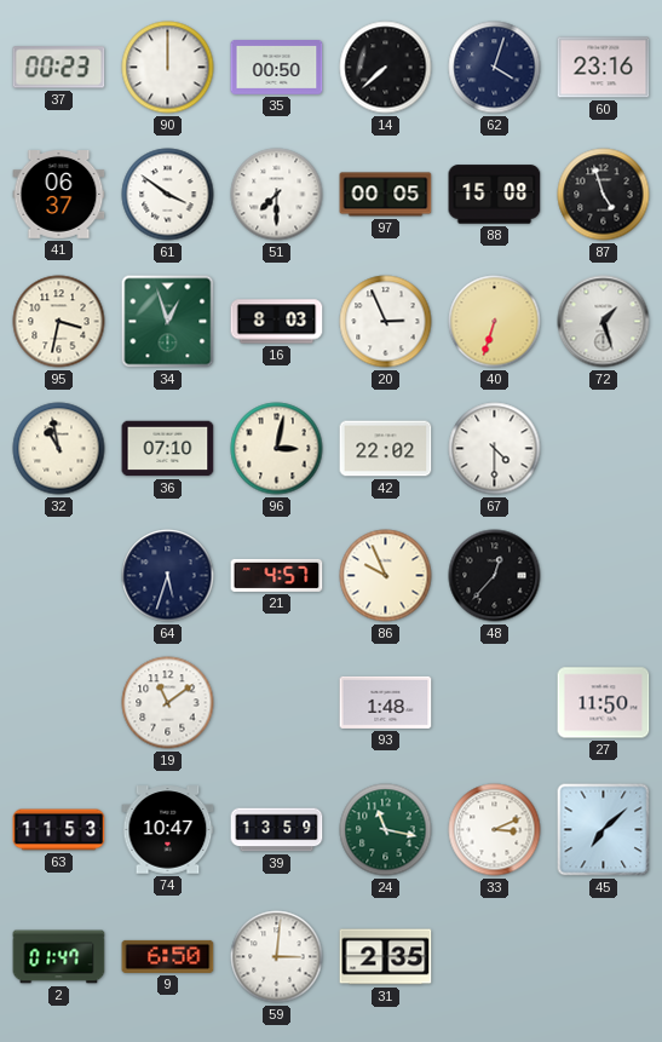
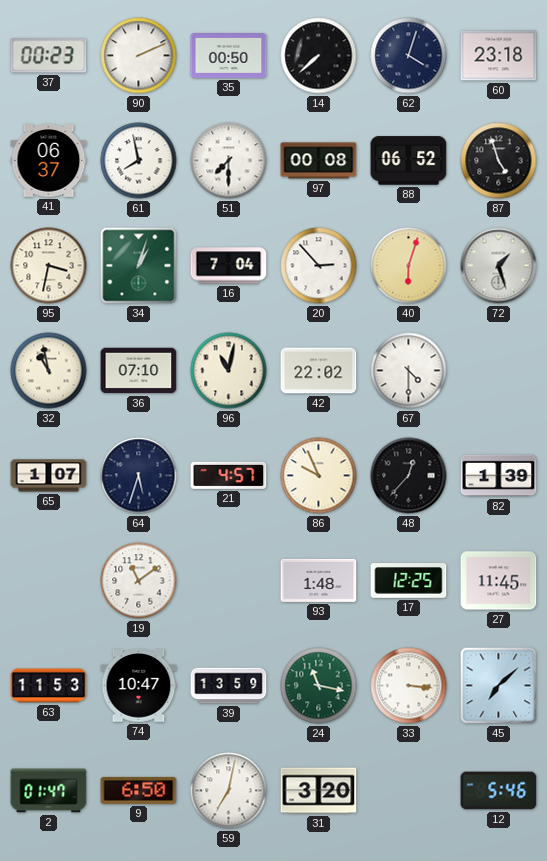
90: 12:00 -> 2:11
60: 23:16 -> 23:18
61: 3:51 -> 7:58
97: 00:05 -> 00:08
88: 15:08 -> 06:52
34: 12:57 -> 1:03
16: 8:03 -> 7:04
20: 2:56 -> 2:53
40: 6:33 -> 6:03
96: 3:02 -> 11:02
65: none -> 1:07
82: none -> 1:39
17: none -> 12:25
27: 11:50 -> 11:45
33: 3:11 -> 3:16
59: 3:01 -> 7:02
31: 2:35 -> 3:20
12: none -> 5:46
